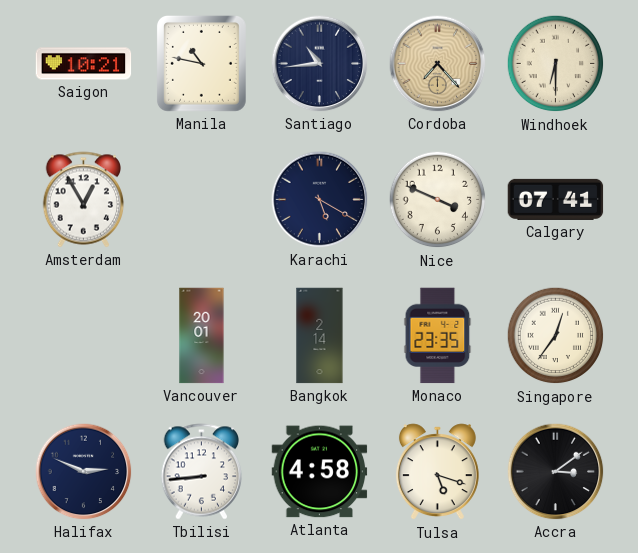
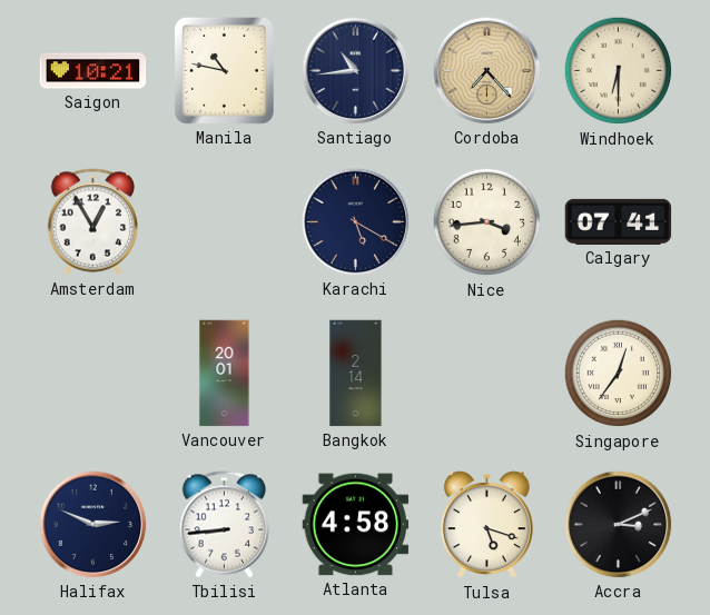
Nice: 3:49 -> 3:44
Monaco: 23:35 -> none
Accra: 3:09 -> 3:11
